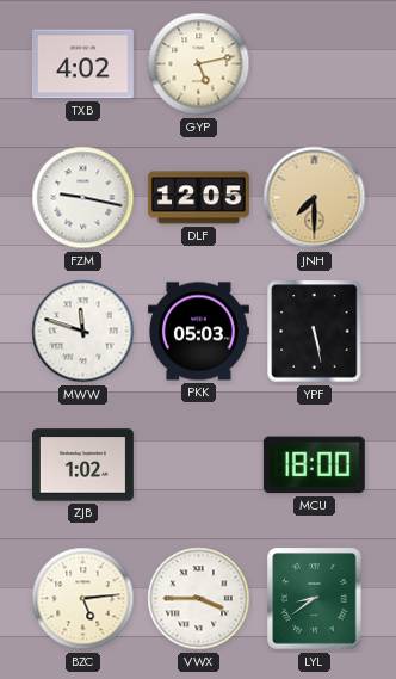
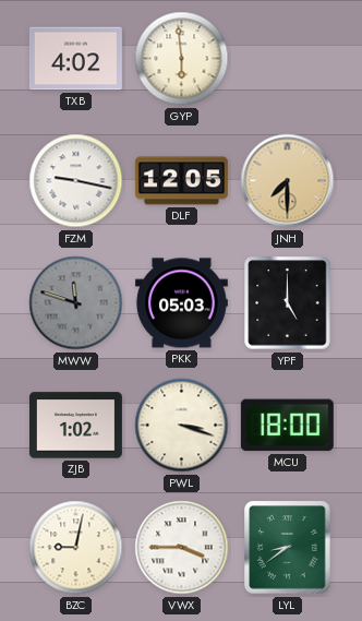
GYP: 5:13 -> 5:59
MWW dial: white -> grey
YPF: 5:28 -> 5:00
PWL: none -> 3:18
BZC: 5:14 -> 9:02
